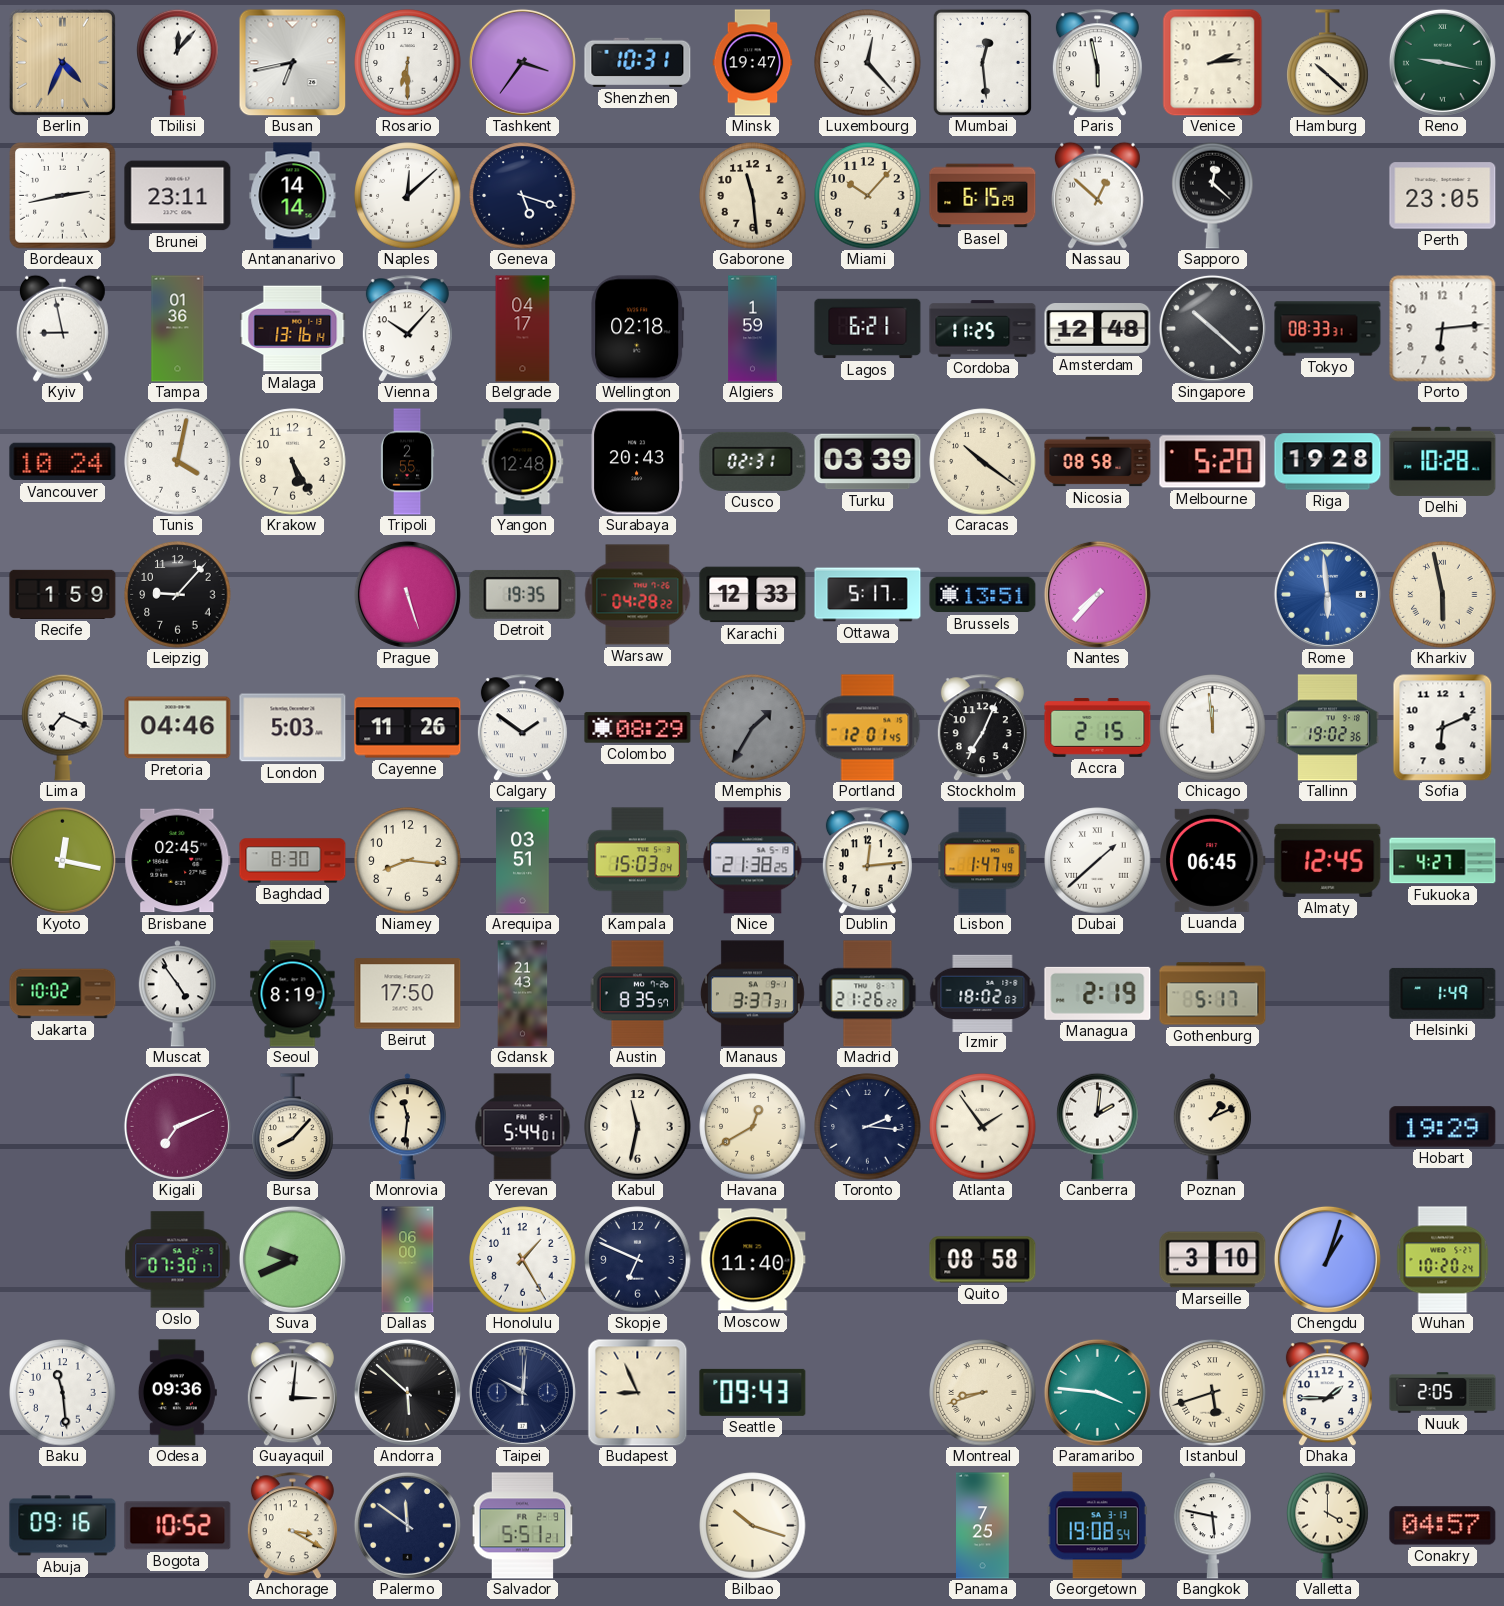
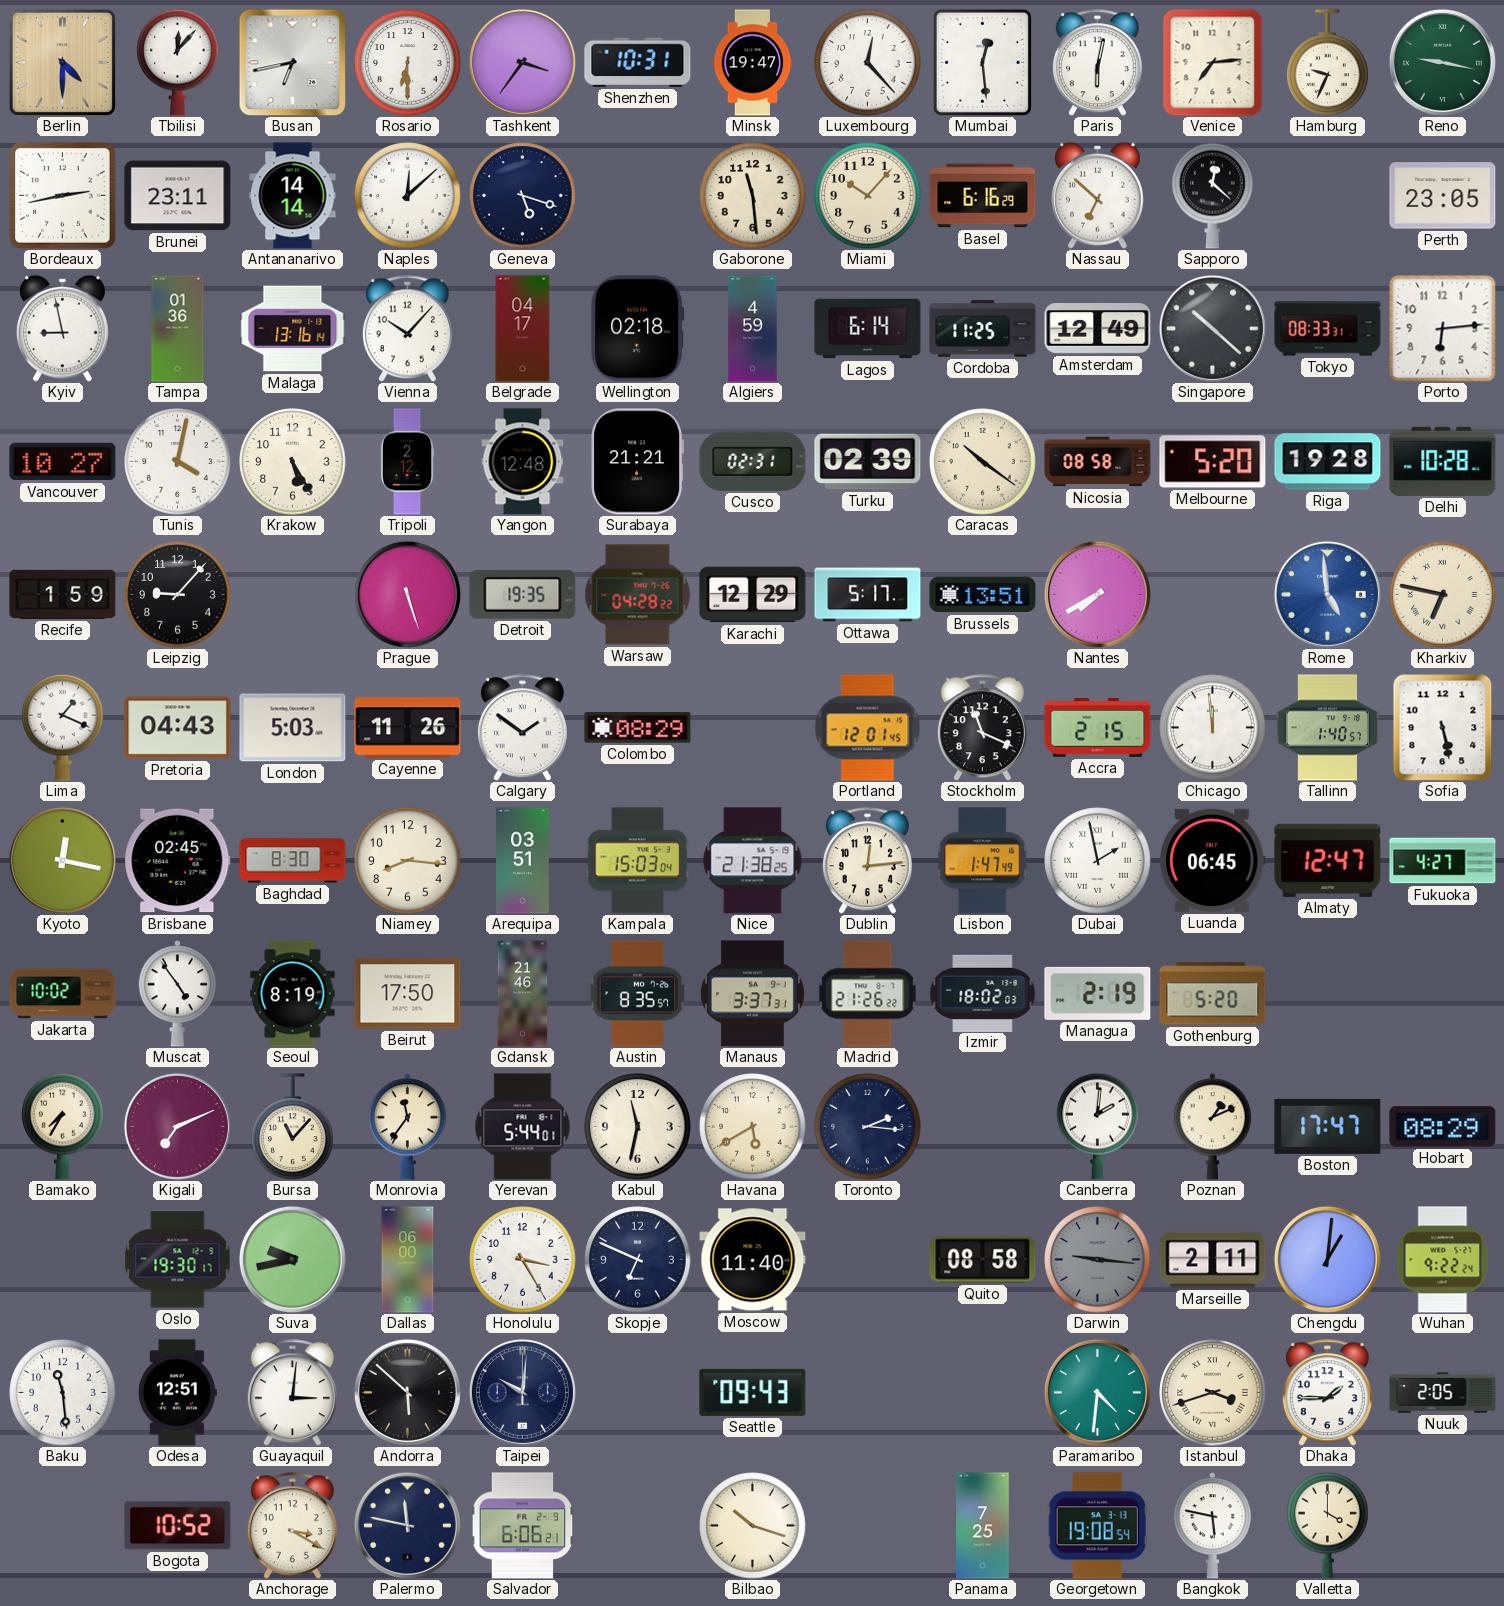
Berlin: 4:34 -> 4:30
Paris: 5:58 -> 6:02
Venice: 2:14 -> 7:14
Hamburg: 10:22 -> 9:34
Basel: 6:15 -> 6:16
Nassau: 12:52 -> 6:52
Algiers: 1:59 -> 4:59
Lagos: 6:21 -> 6:14
Amsterdam: 12:48 -> 12:49
Vancouver: 10:24 -> 10:27
Tripoli: 2:55 -> 2:12
Surabaya: 20:43 -> 21:21
Turku: 03:39 -> 02:39
Karachi: 12:33 -> 12:29
Nantes: 7:37 -> 7:40
Rome: 5:59 -> 4:59
Kharkiv: 5:58 -> 6:47
Lima: 7:19 -> 1:19
Pretoria: 04:46 -> 04:43
Memphis: 1:35 -> none
Stockholm: 7:04 -> 11:19
Tallinn: 19:02 -> 1:40
Sofia: 6:11 -> 5:28
Dubai: 1:38 -> 1:58
Almaty: 12:45 -> 12:47
Gdansk: 21:43 -> 21:46
Gothenburg: 5:17 -> 5:20
Helsinki: 1:49 -> none
Bamako: none -> 7:35
Bursa: 8:07 -> 11:07
Monrovia: 11:31 -> 11:36
Havana: 12:40 -> 5:40
Atlanta: 1:54 -> none
Boston: none -> 17:47
Hobart: 19:29 -> 08:29
Oslo: 07:30 -> 19:30
Suva: 9:41 -> 9:43
Honolulu: 1:25 -> 3:25
Darwin: none -> 9:16
Marseille: 3:10 -> 2:11
Chengdu: 1:03 -> 1:01
Wuhan: 10:20 -> 9:22
Odesa: 09:36 -> 12:51
Budapest: 8:56 -> none
Montreal: 8:42 -> none
Paramaribo: 3:46 -> 4:31
Istanbul: 5:42 -> 3:42
Abuja: 09:16 -> none
Palermo: 11:51 -> 11:47
Salvador: 5:51 -> 6:06
Conakry: 04:57 -> none
